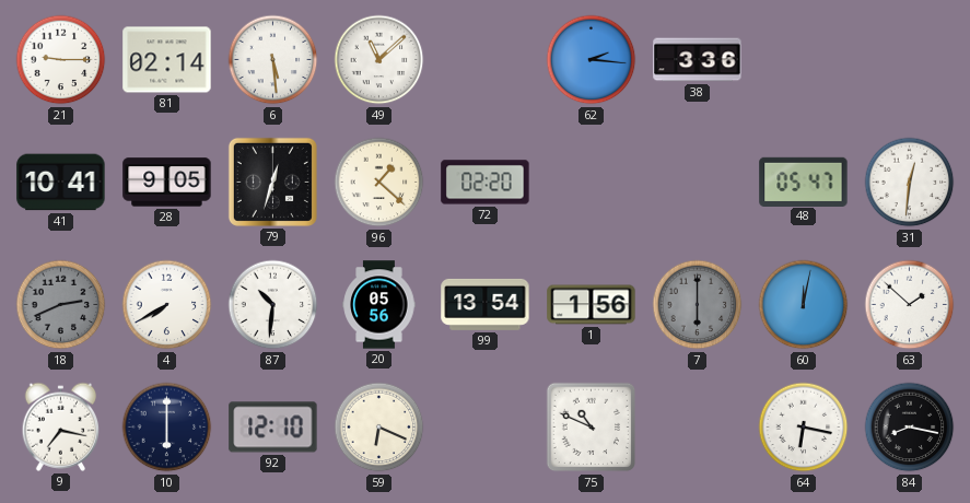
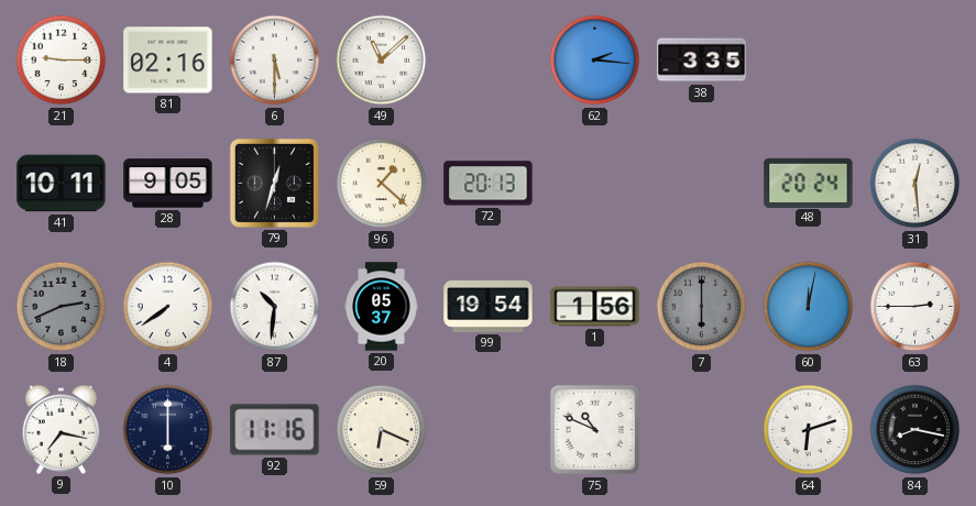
81: 02:14 -> 02:16
6: 5:29 -> 5:30
38: 3:36 -> 3:35
41: 10:41 -> 10:11
72: 02:20 -> 20:13
48: 05:47 -> 20:24
31: 12:31 -> 12:29
4: 7:40 -> 7:39
20: 05:56 -> 05:37
99: 13:54 -> 19:54
63: 1:52 -> 2:45
92: 12:10 -> 11:16
64: 6:17 -> 6:12
